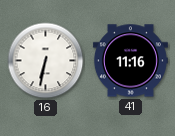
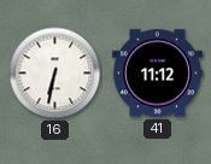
41: 11:16 -> 11:12
